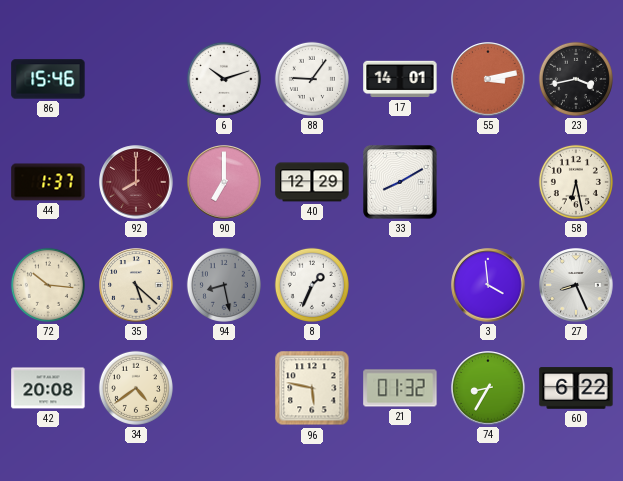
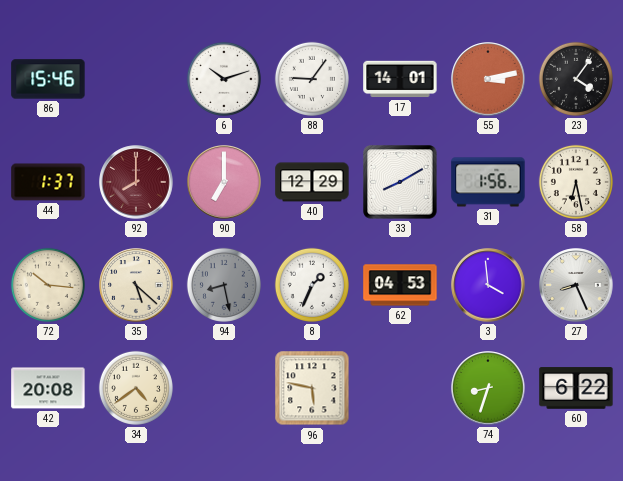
23: 3:43 -> 4:06
31: none -> 1:56
62: none -> 04:53
21: 01:32 -> none
74: 8:35 -> 8:33
